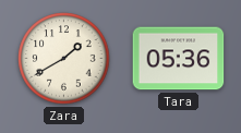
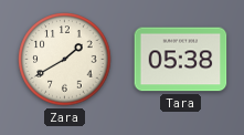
Tara: 05:36 -> 05:38
